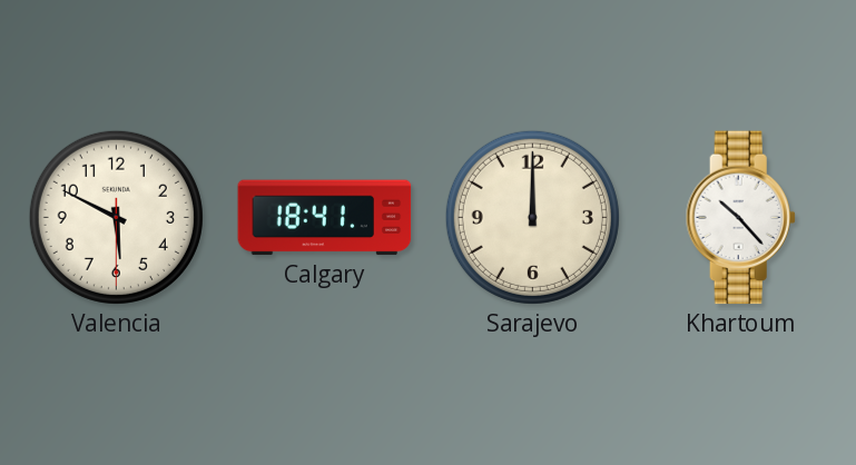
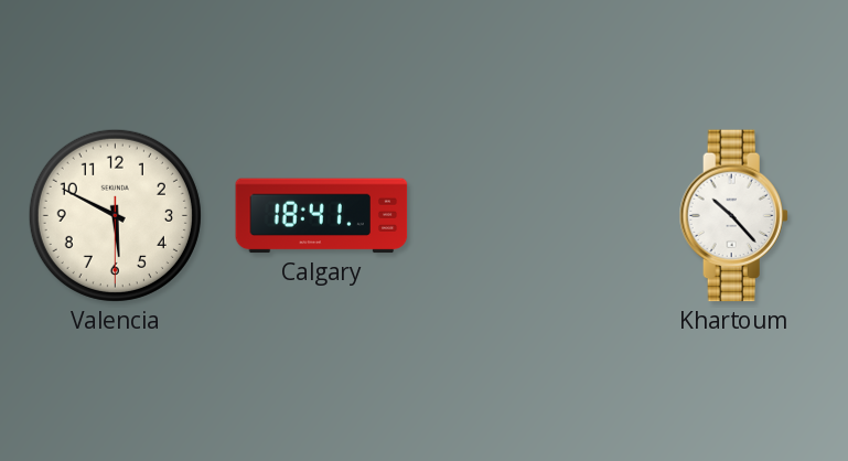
Sarajevo: 12:00 -> none
